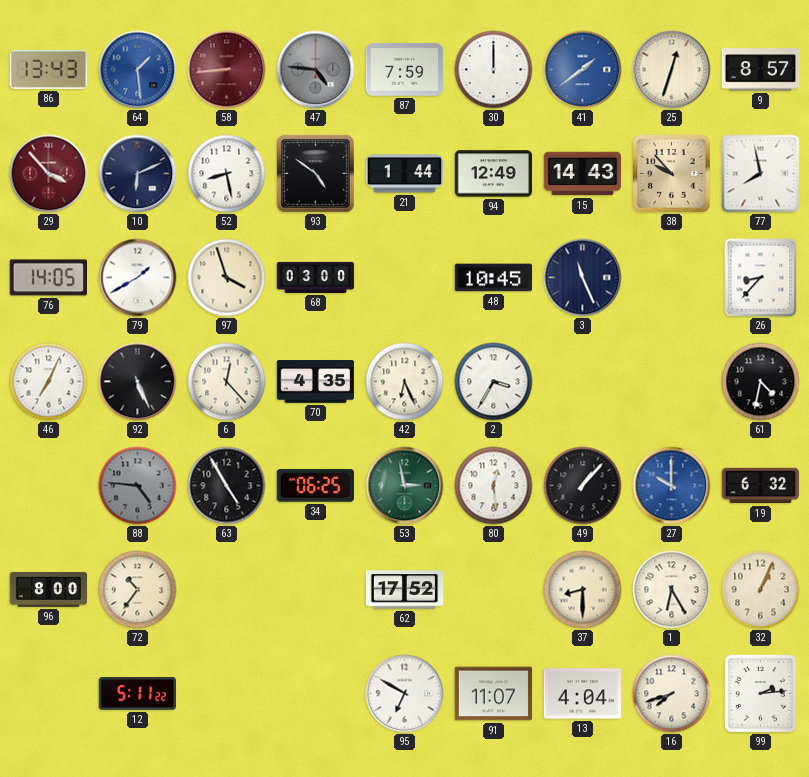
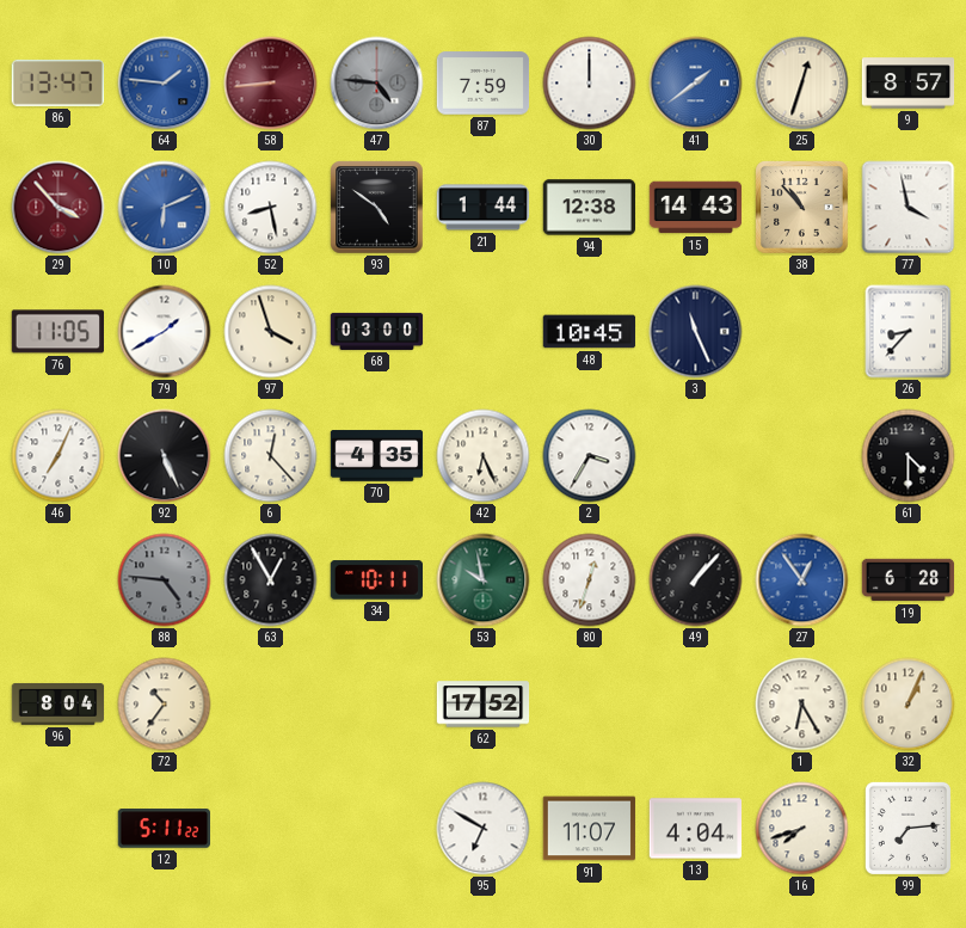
86: 13:43 -> 13:47
64: 1:29 -> 1:46
10 dial: navy -> blue
94: 12:49 -> 12:38
38: 9:53 -> 10:53
77: 7:58 -> 3:58
76: 14:05 -> 11:05
61: 4:32 -> 4:30
63: 4:55 -> 12:55
34: 06:25 -> 10:11
53: 2:58 -> 9:58
80: 12:29 -> 12:33
27: 10:00 -> 12:54
19: 6:32 -> 6:28
96: 8:00 -> 8:04
37: 8:30 -> none
99: 2:14 -> 7:14
